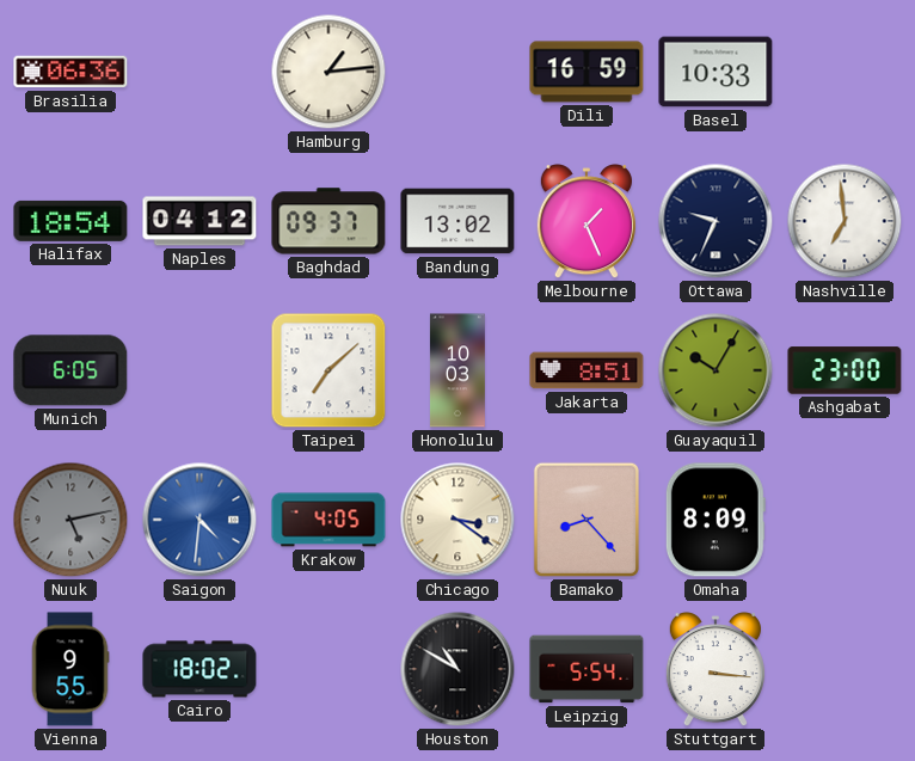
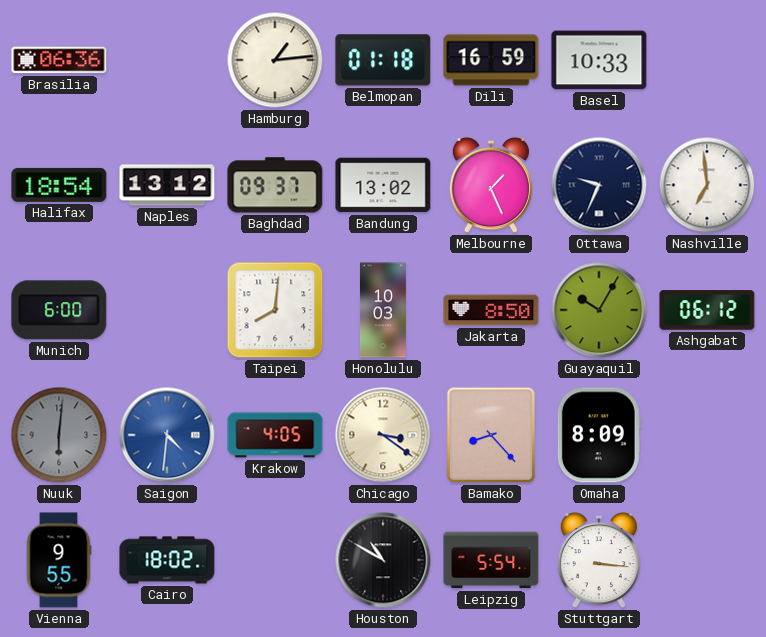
Belmopan: none -> 01:18
Naples: 04:12 -> 13:12
Munich: 6:05 -> 6:00
Taipei: 7:08 -> 8:01
Jakarta: 8:51 -> 8:50
Ashgabat: 23:00 -> 06:12
Nuuk: 5:13 -> 6:01
